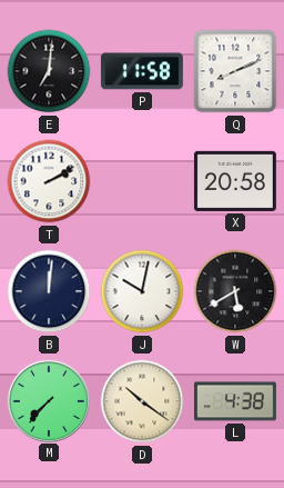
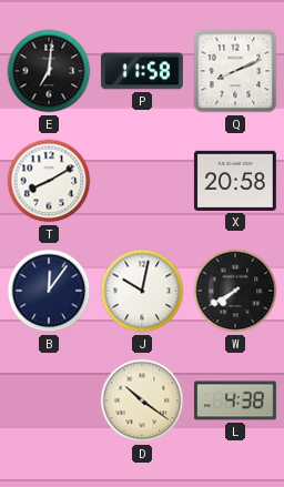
T: 2:10 -> 8:10
B: 12:01 -> 12:06
W: 5:40 -> 7:40
M: 7:37 -> none
